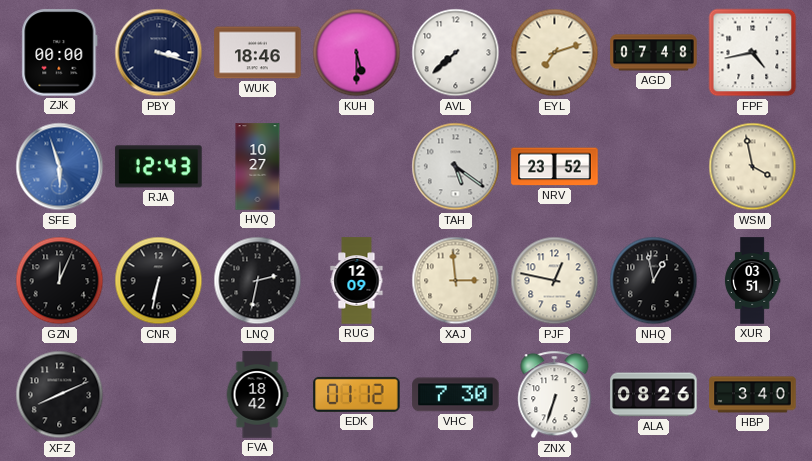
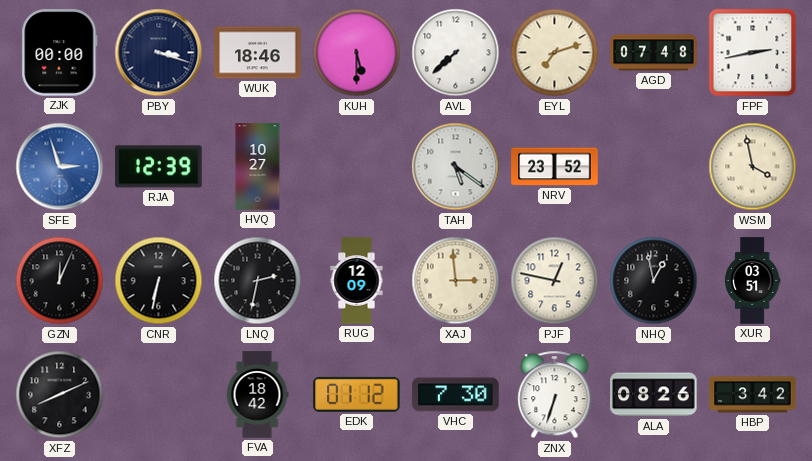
FPF: 4:43 -> 2:43
SFE: 5:57 -> 2:57
RJA: 12:43 -> 12:39
HBP: 3:40 -> 3:42
